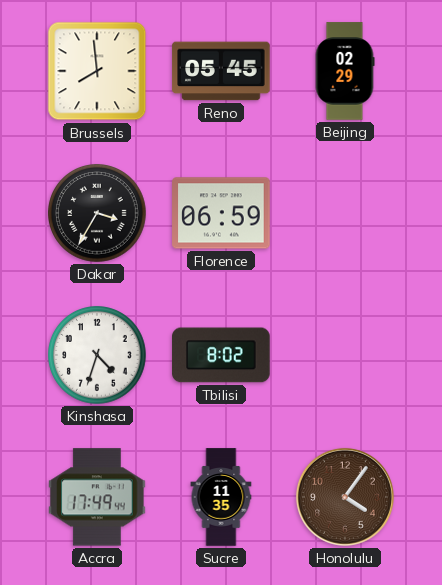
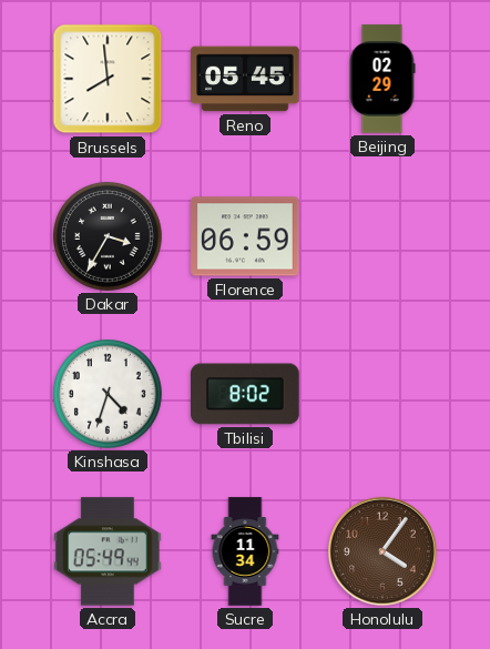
Accra: 17:49 -> 05:49
Sucre: 11:35 -> 11:34
